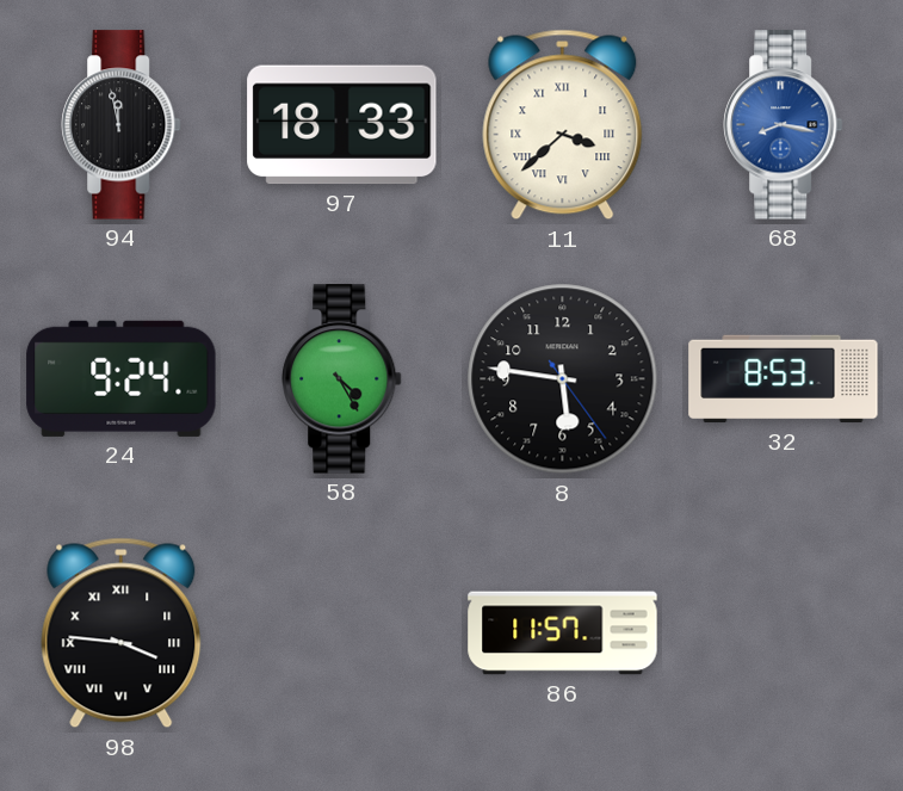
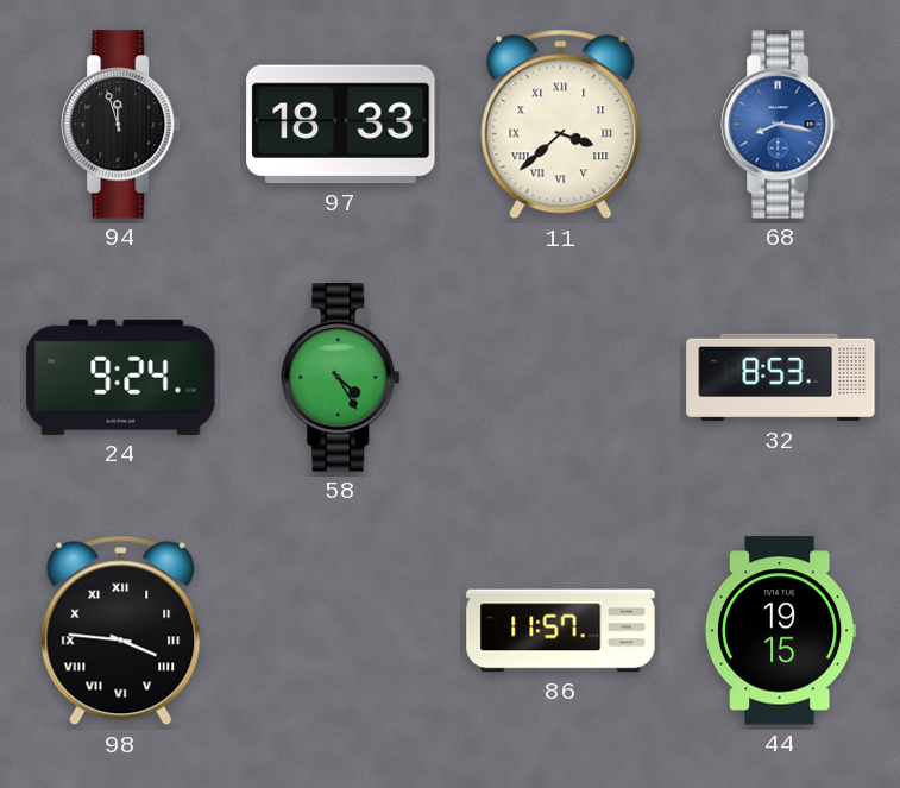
94: 11:58 -> 11:57
8: 5:46 -> none
44: none -> 19:15
